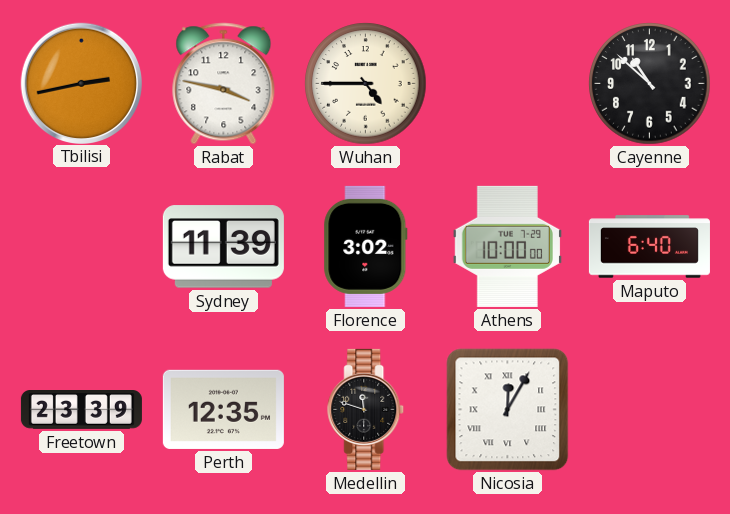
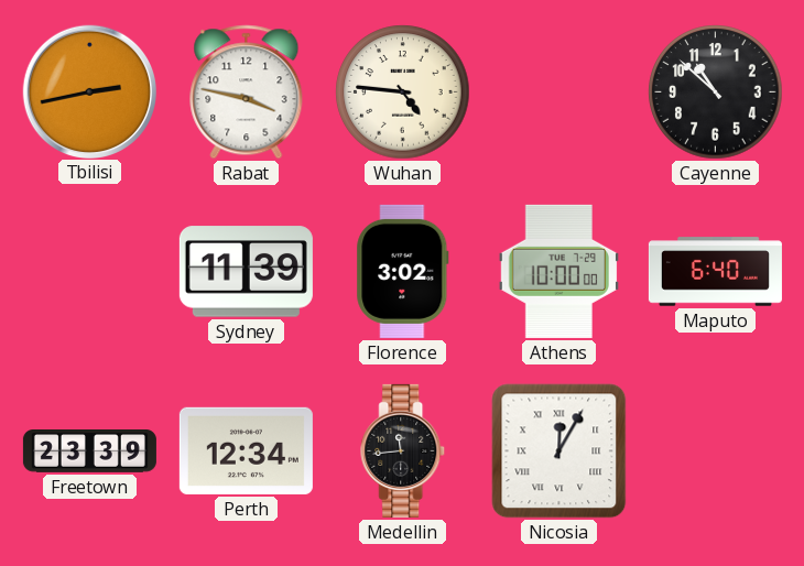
Wuhan: 4:45 -> 4:46
Perth: 12:35 -> 12:34
Medellin: 11:48 -> 11:44
